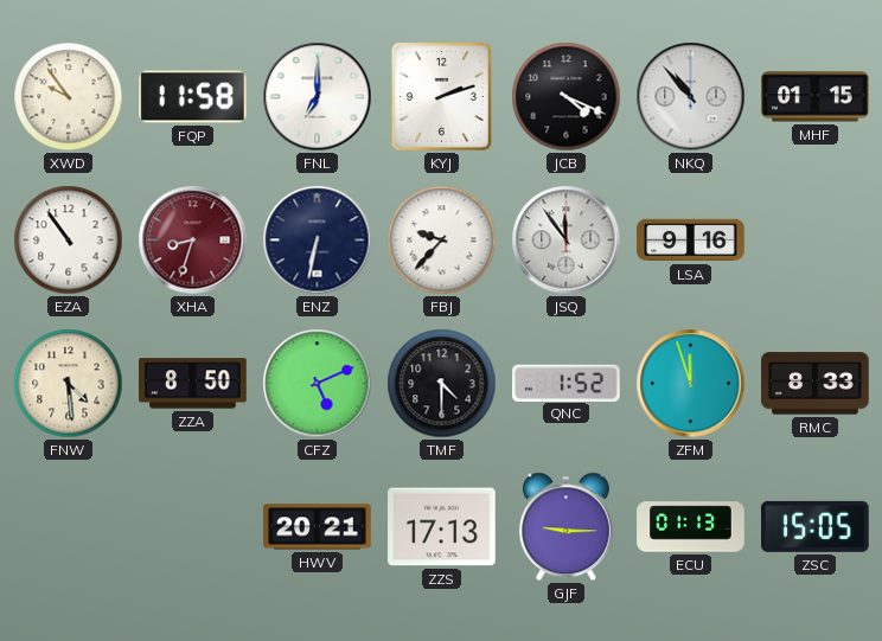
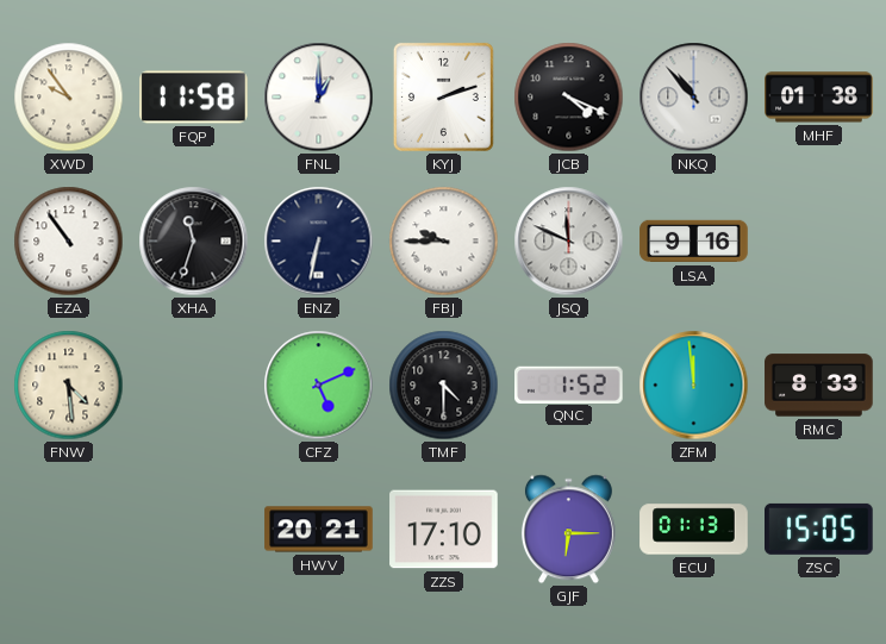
FNL: 7:00 -> 1:00
MHF: 01:15 -> 01:38
XHA: 8:33 -> 11:33
XHA dial: burgundy -> black
FBJ: 9:37 -> 9:45
JSQ: 11:54 -> 11:49
ZZA: 8:50 -> none
ZFM: 11:57 -> 11:59
ZZS: 17:13 -> 17:10
GJF: 9:15 -> 6:15
